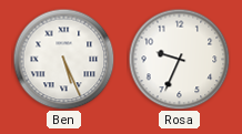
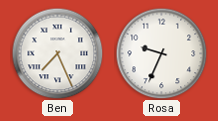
Ben: 5:26 -> 7:26
